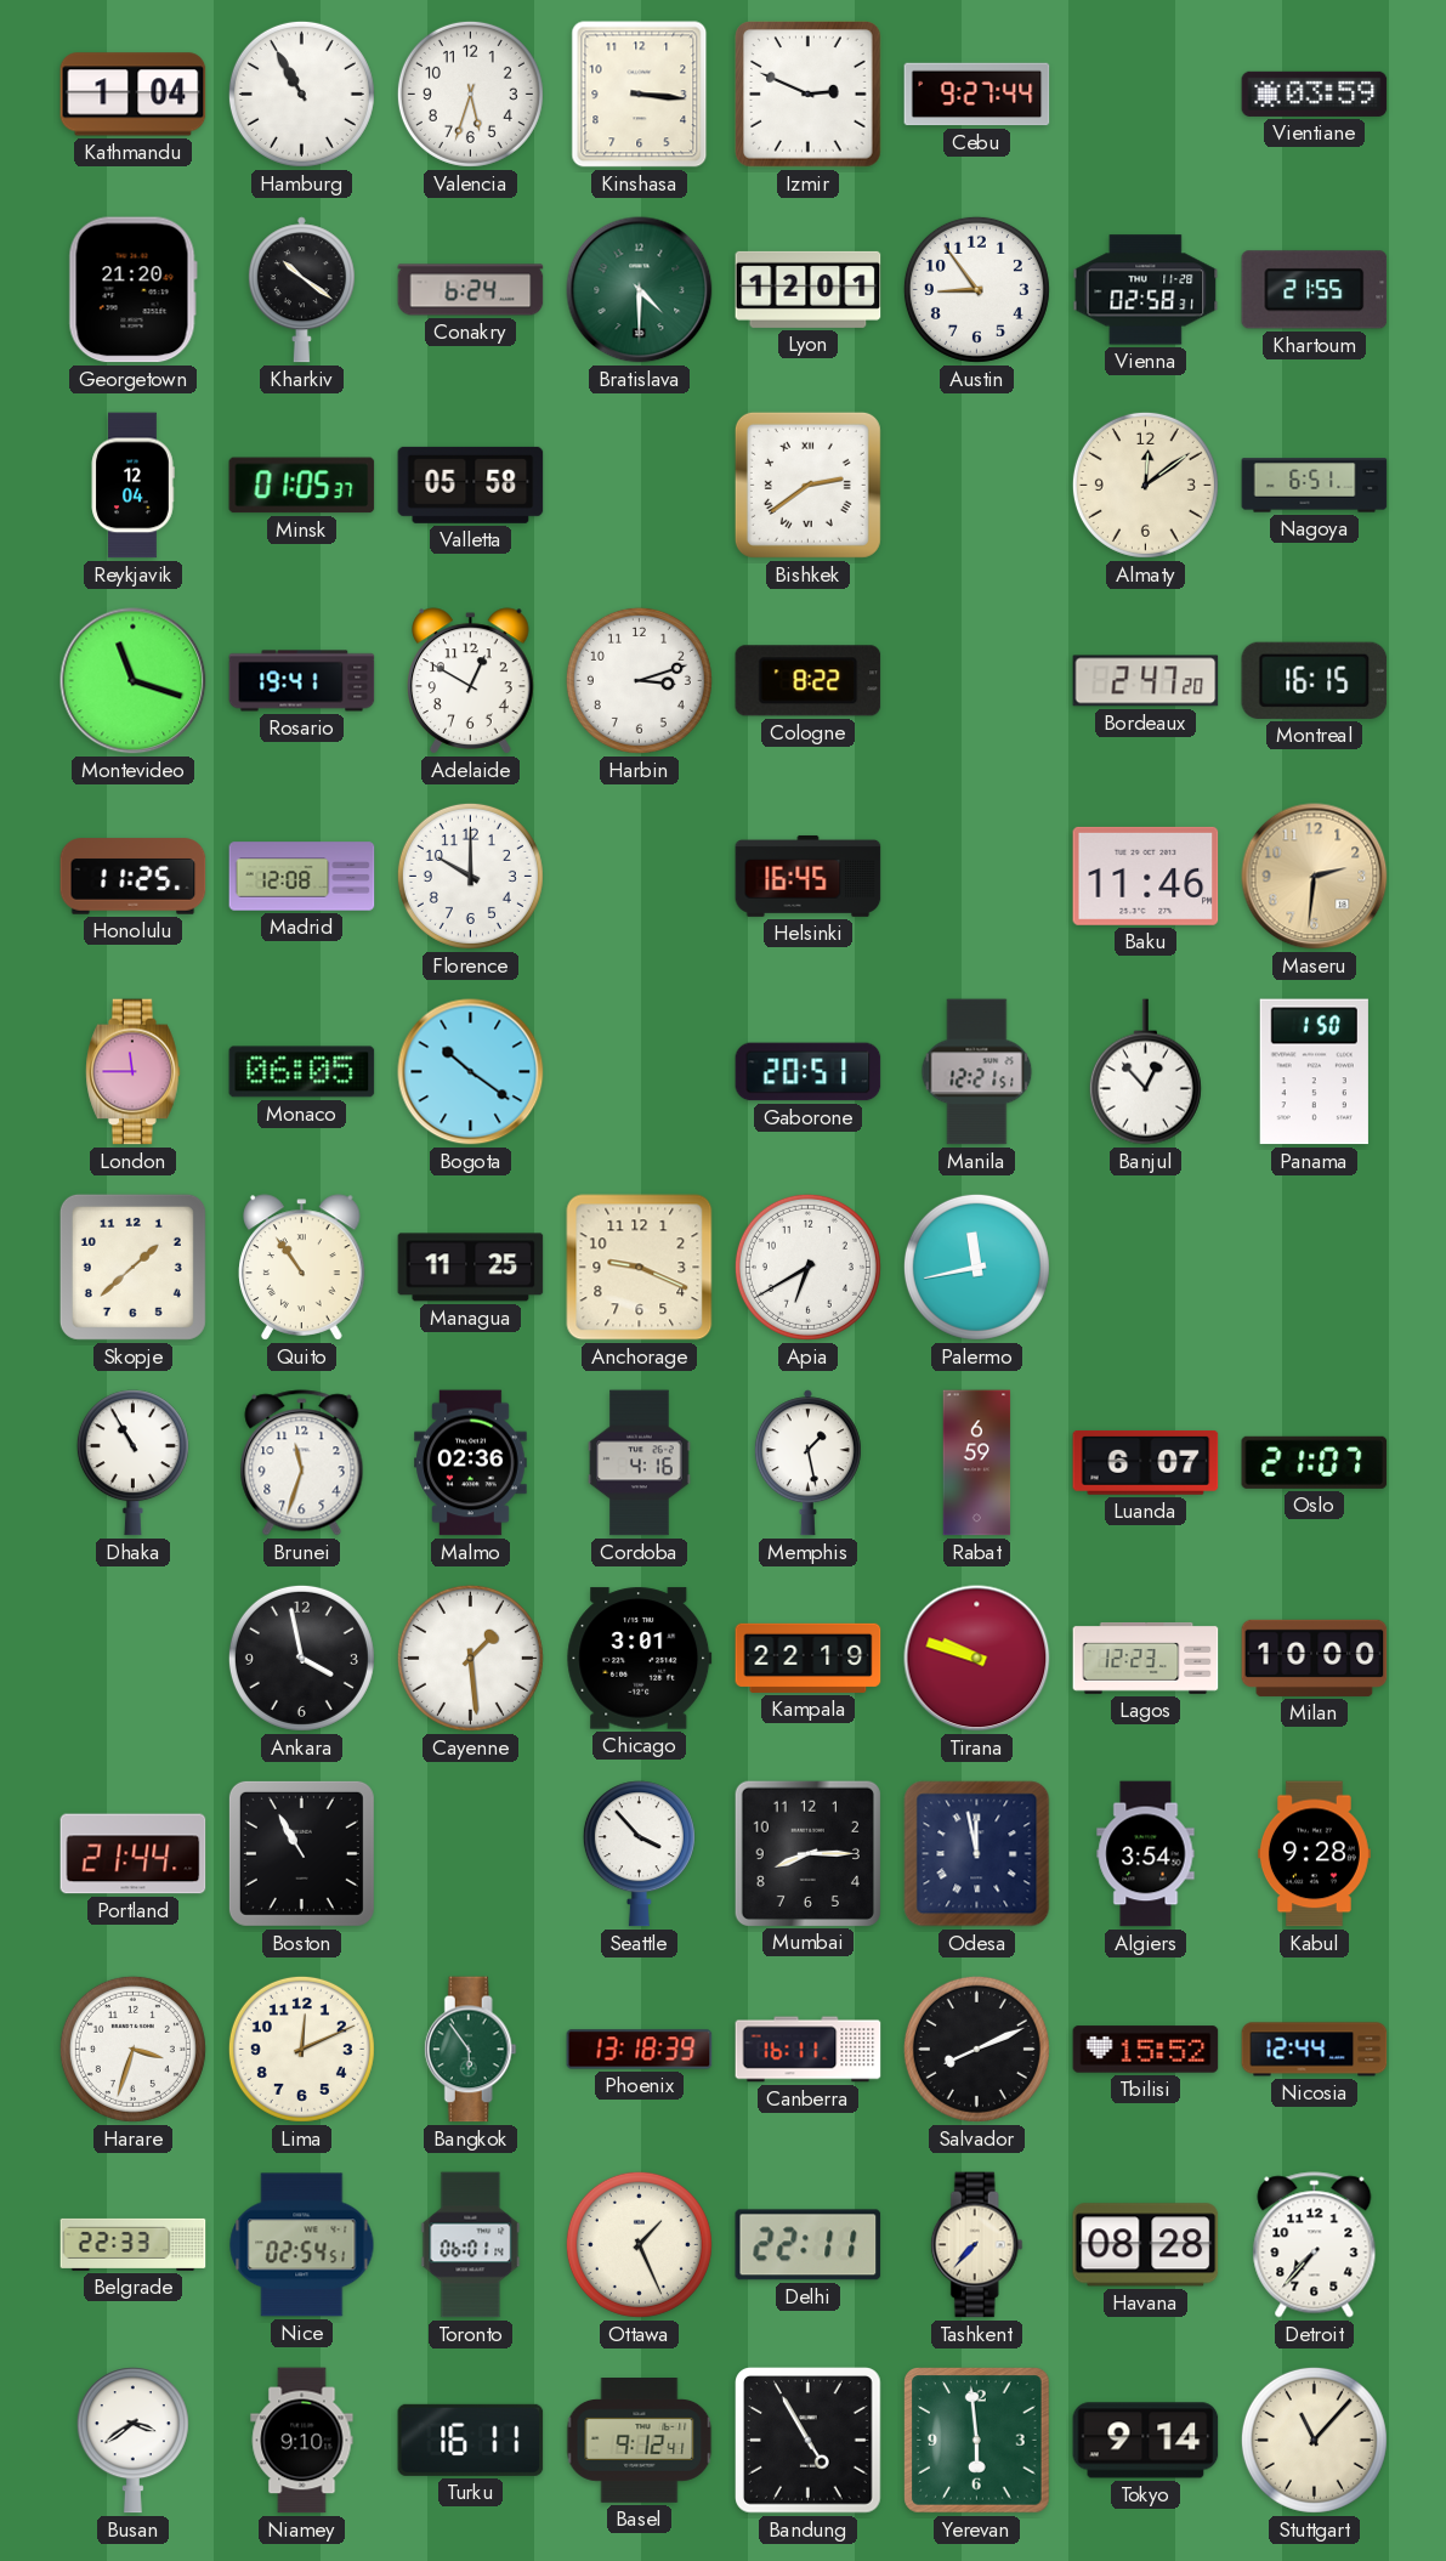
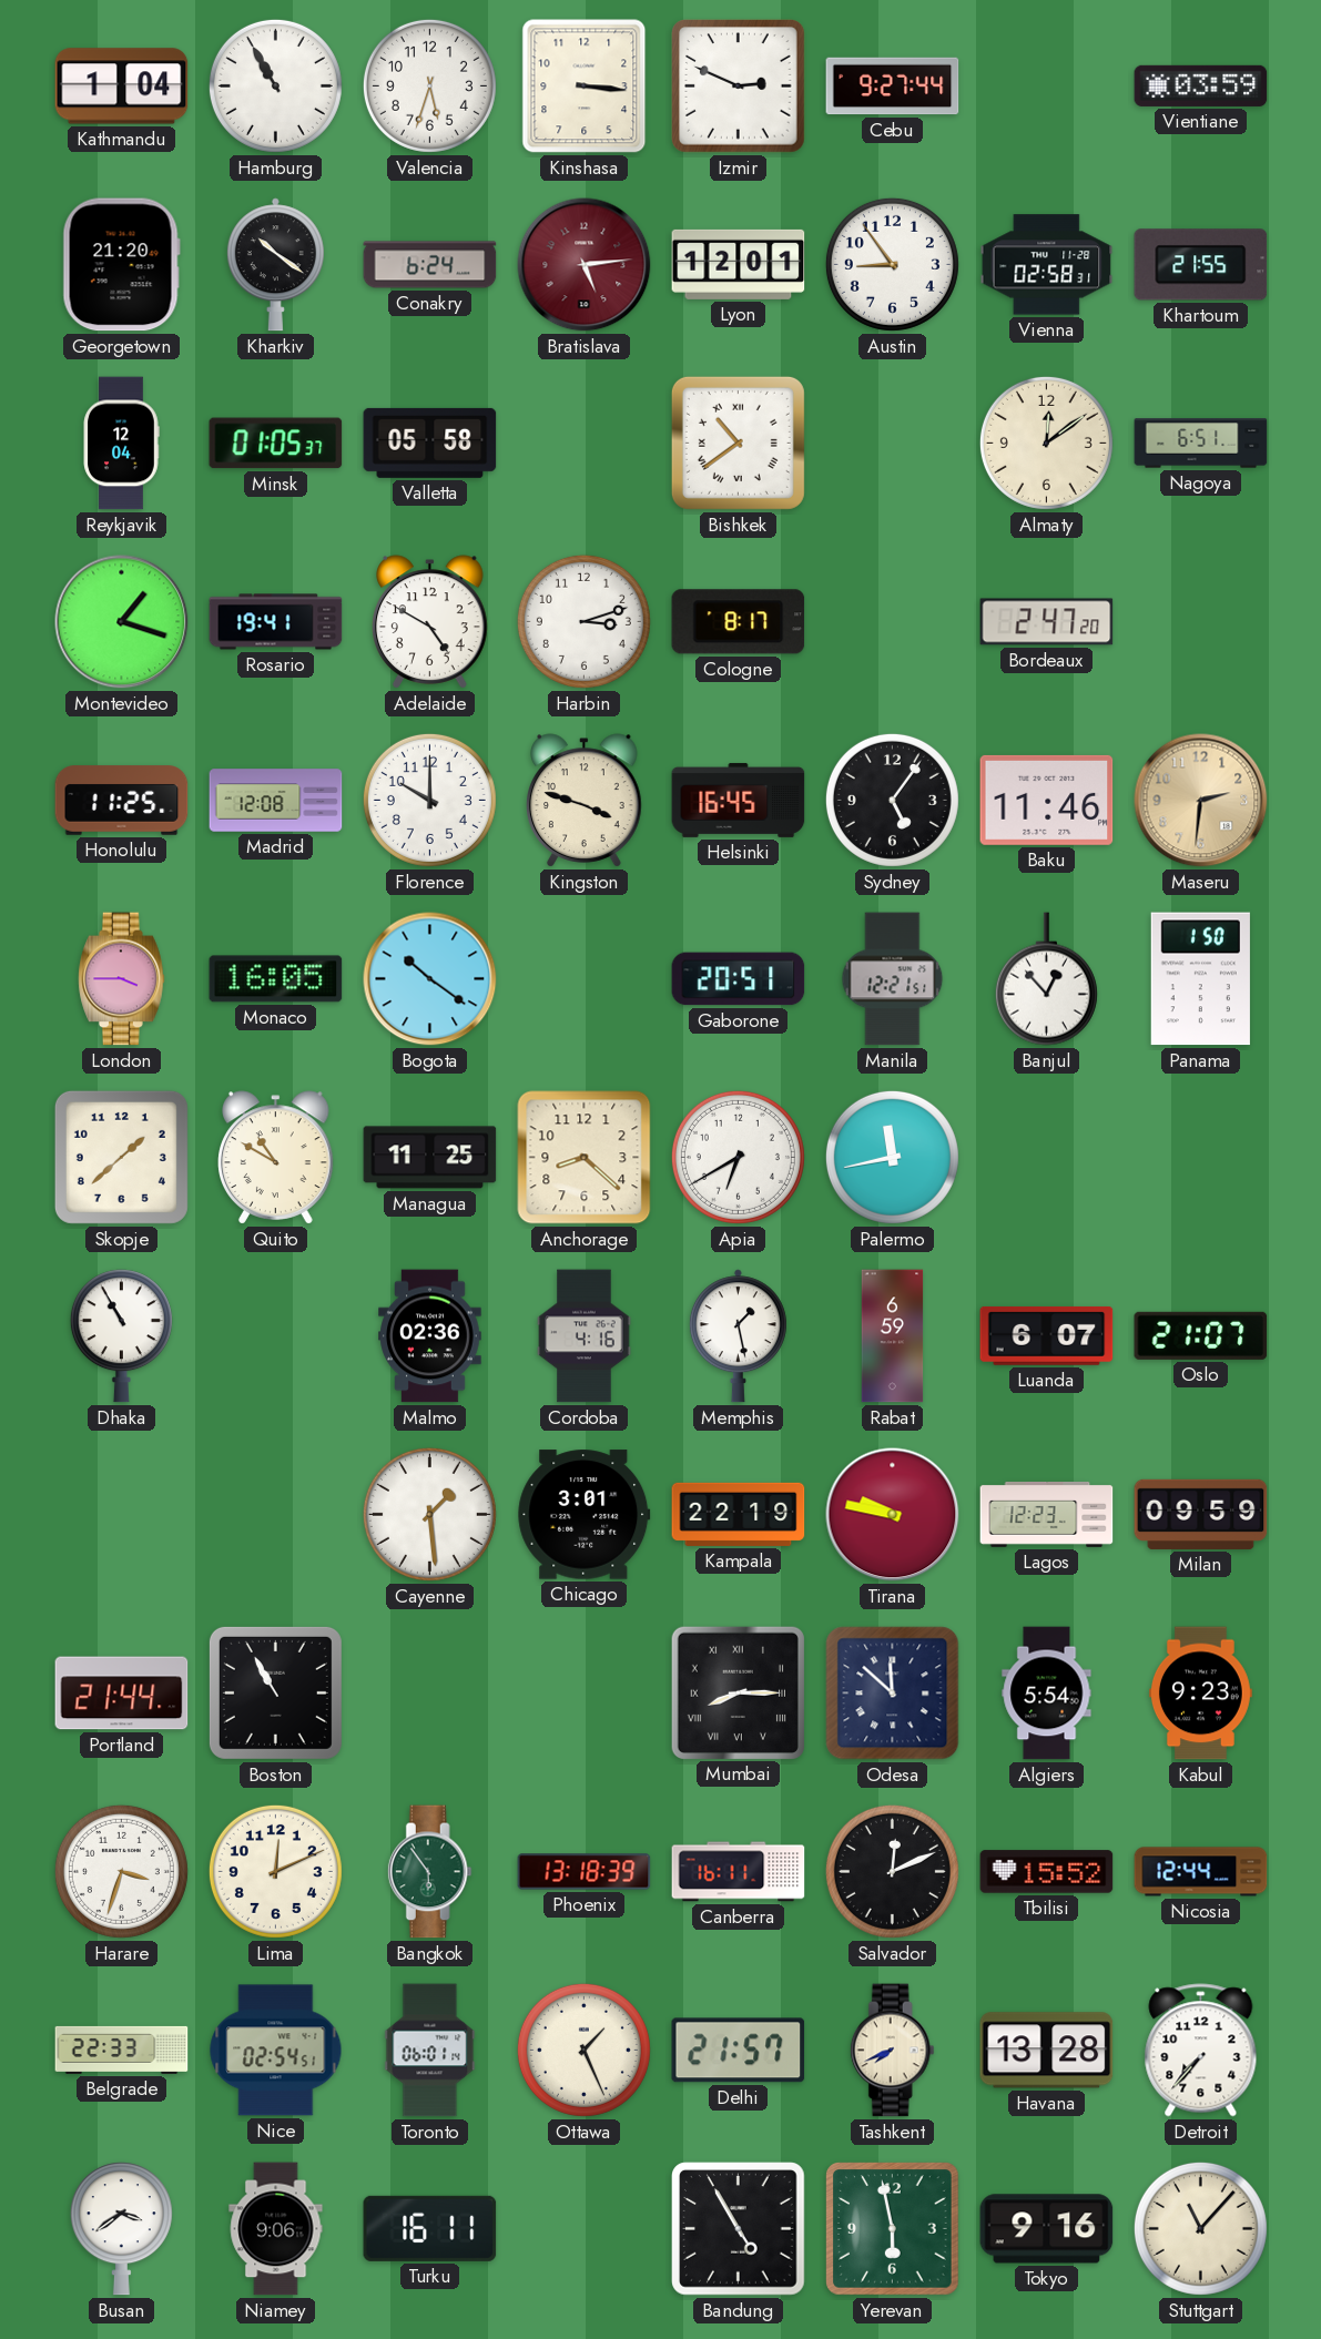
Bratislava: 4:30 -> 5:14
Bratislava dial: green -> burgundy
Bishkek: 2:39 -> 10:39
Montevideo: 11:18 -> 1:18
Adelaide: 12:50 -> 4:50
Cologne: 8:22 -> 8:17
Montreal: 16:15 -> none
Kingston: none -> 3:48
Sydney: none -> 5:06
London: 11:45 -> 3:45
Monaco: 06:05 -> 16:05
Quito: 10:54 -> 10:50
Anchorage: 9:19 -> 8:22
Brunei: 11:33 -> none
Ankara: 3:58 -> none
Tirana: 9:48 -> 9:47
Milan: 10:00 -> 09:59
Seattle: 3:53 -> none
Mumbai numerals: Arabic -> Roman
Odesa: 11:58 -> 11:52
Algiers: 3:54 -> 5:54
Kabul: 9:28 -> 9:23
Salvador: 8:11 -> 12:11
Delhi: 22:11 -> 21:57
Tashkent: 7:37 -> 7:41
Havana: 08:28 -> 13:28
Niamey: 9:10 -> 9:06
Basel: 9:12 -> none
Yerevan: 5:59 -> 5:58
Tokyo: 9:14 -> 9:16
